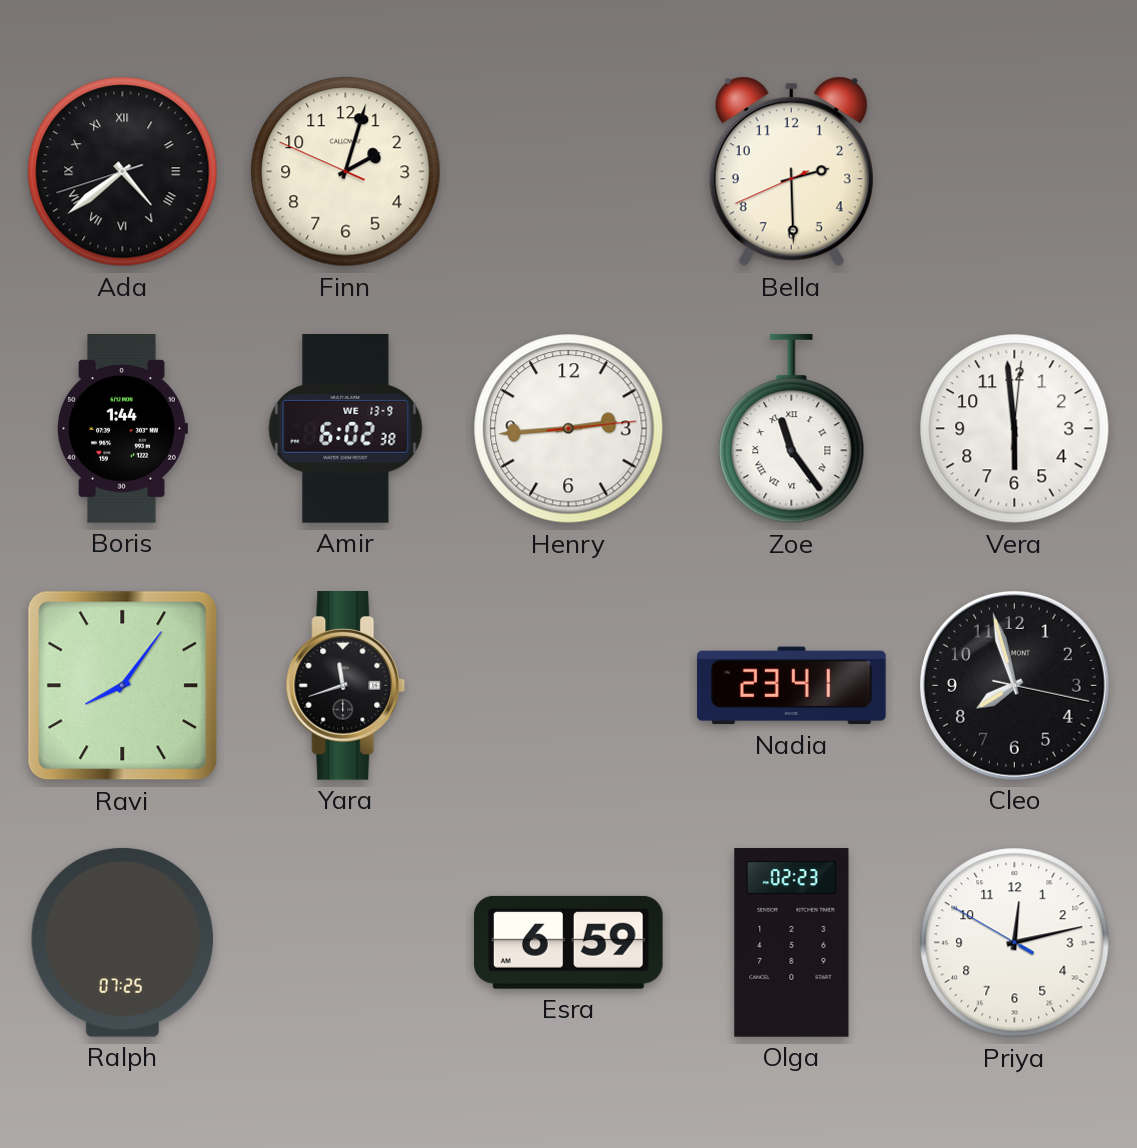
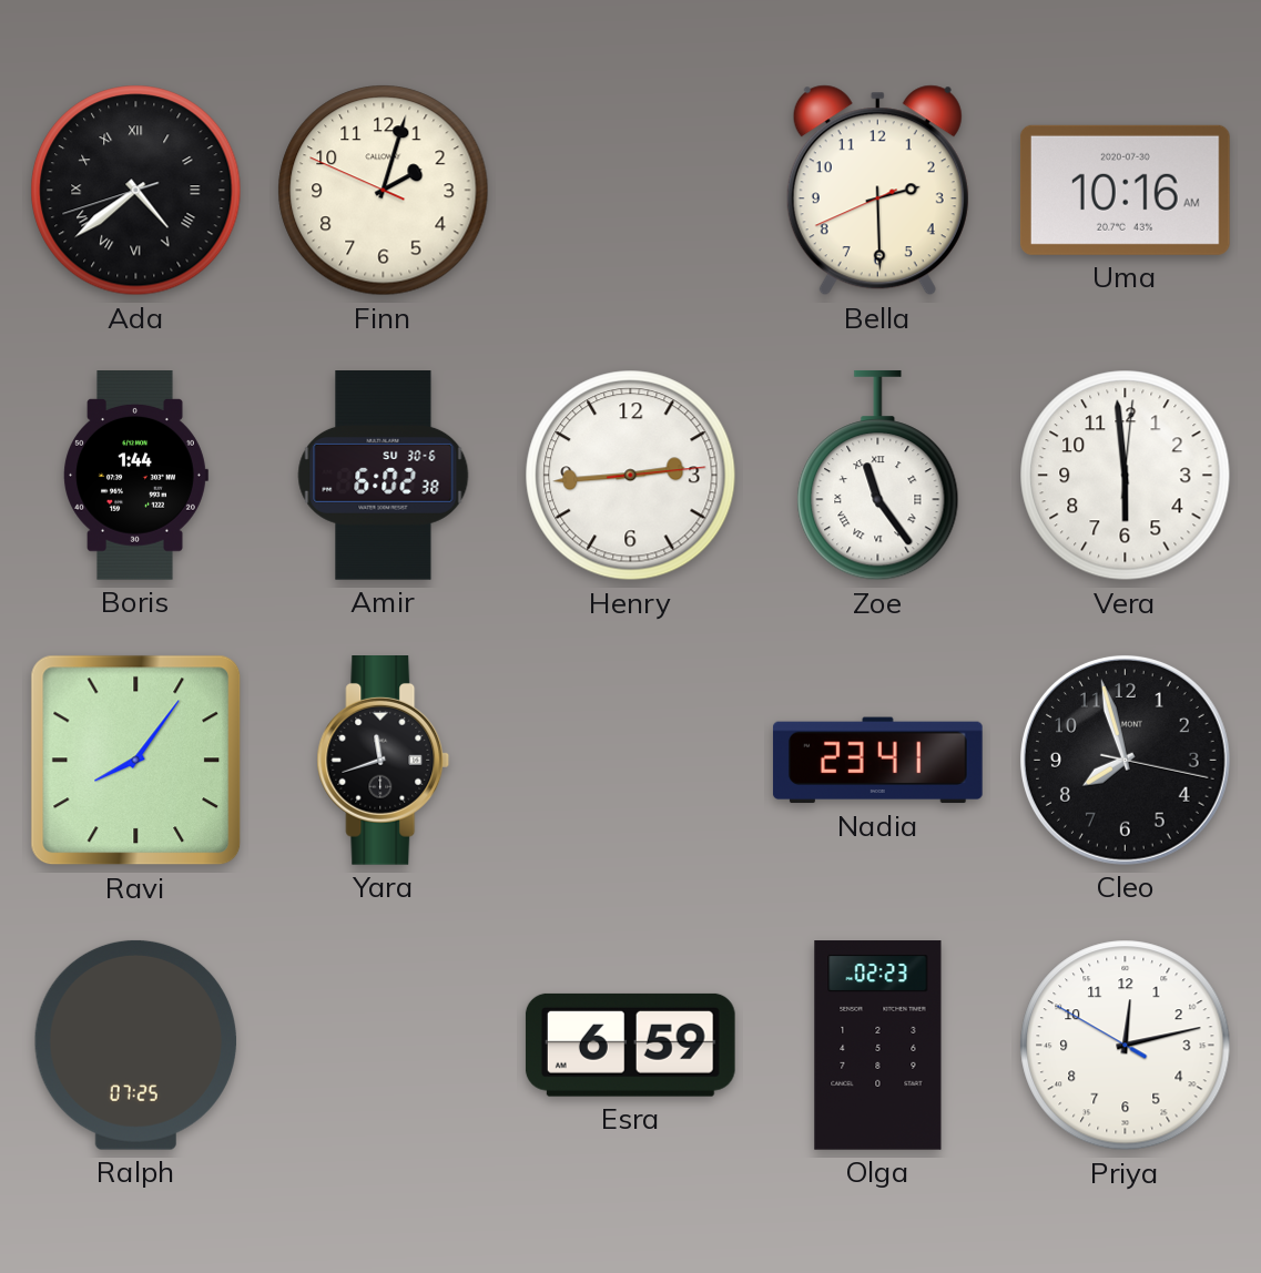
Uma: none -> 10:16
Amir date: WE 13-9 -> SU 30-6
